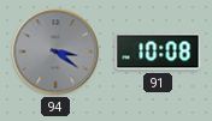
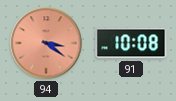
94 dial: grey -> salmon
